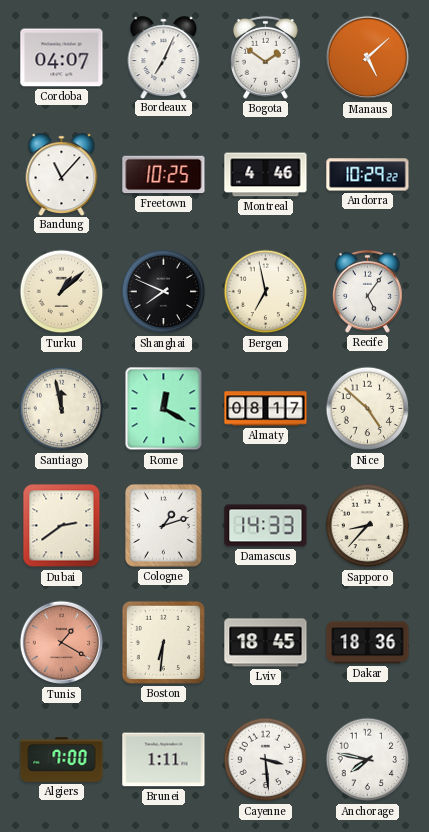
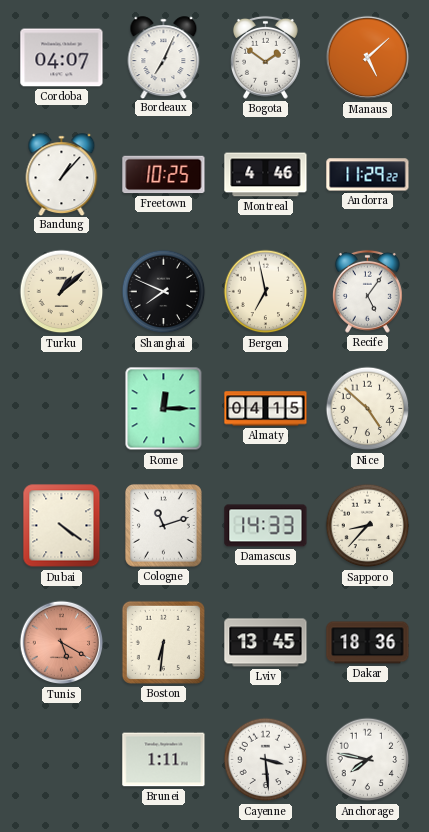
Bandung: 11:07 -> 1:07
Andorra: 10:29 -> 11:29
Santiago: 11:58 -> none
Rome: 12:20 -> 12:15
Almaty: 08:17 -> 04:15
Dubai: 2:39 -> 4:21
Cologne: 1:12 -> 11:12
Tunis: 1:20 -> 5:20
Lviv: 18:45 -> 13:45
Algiers: 7:00 -> none
